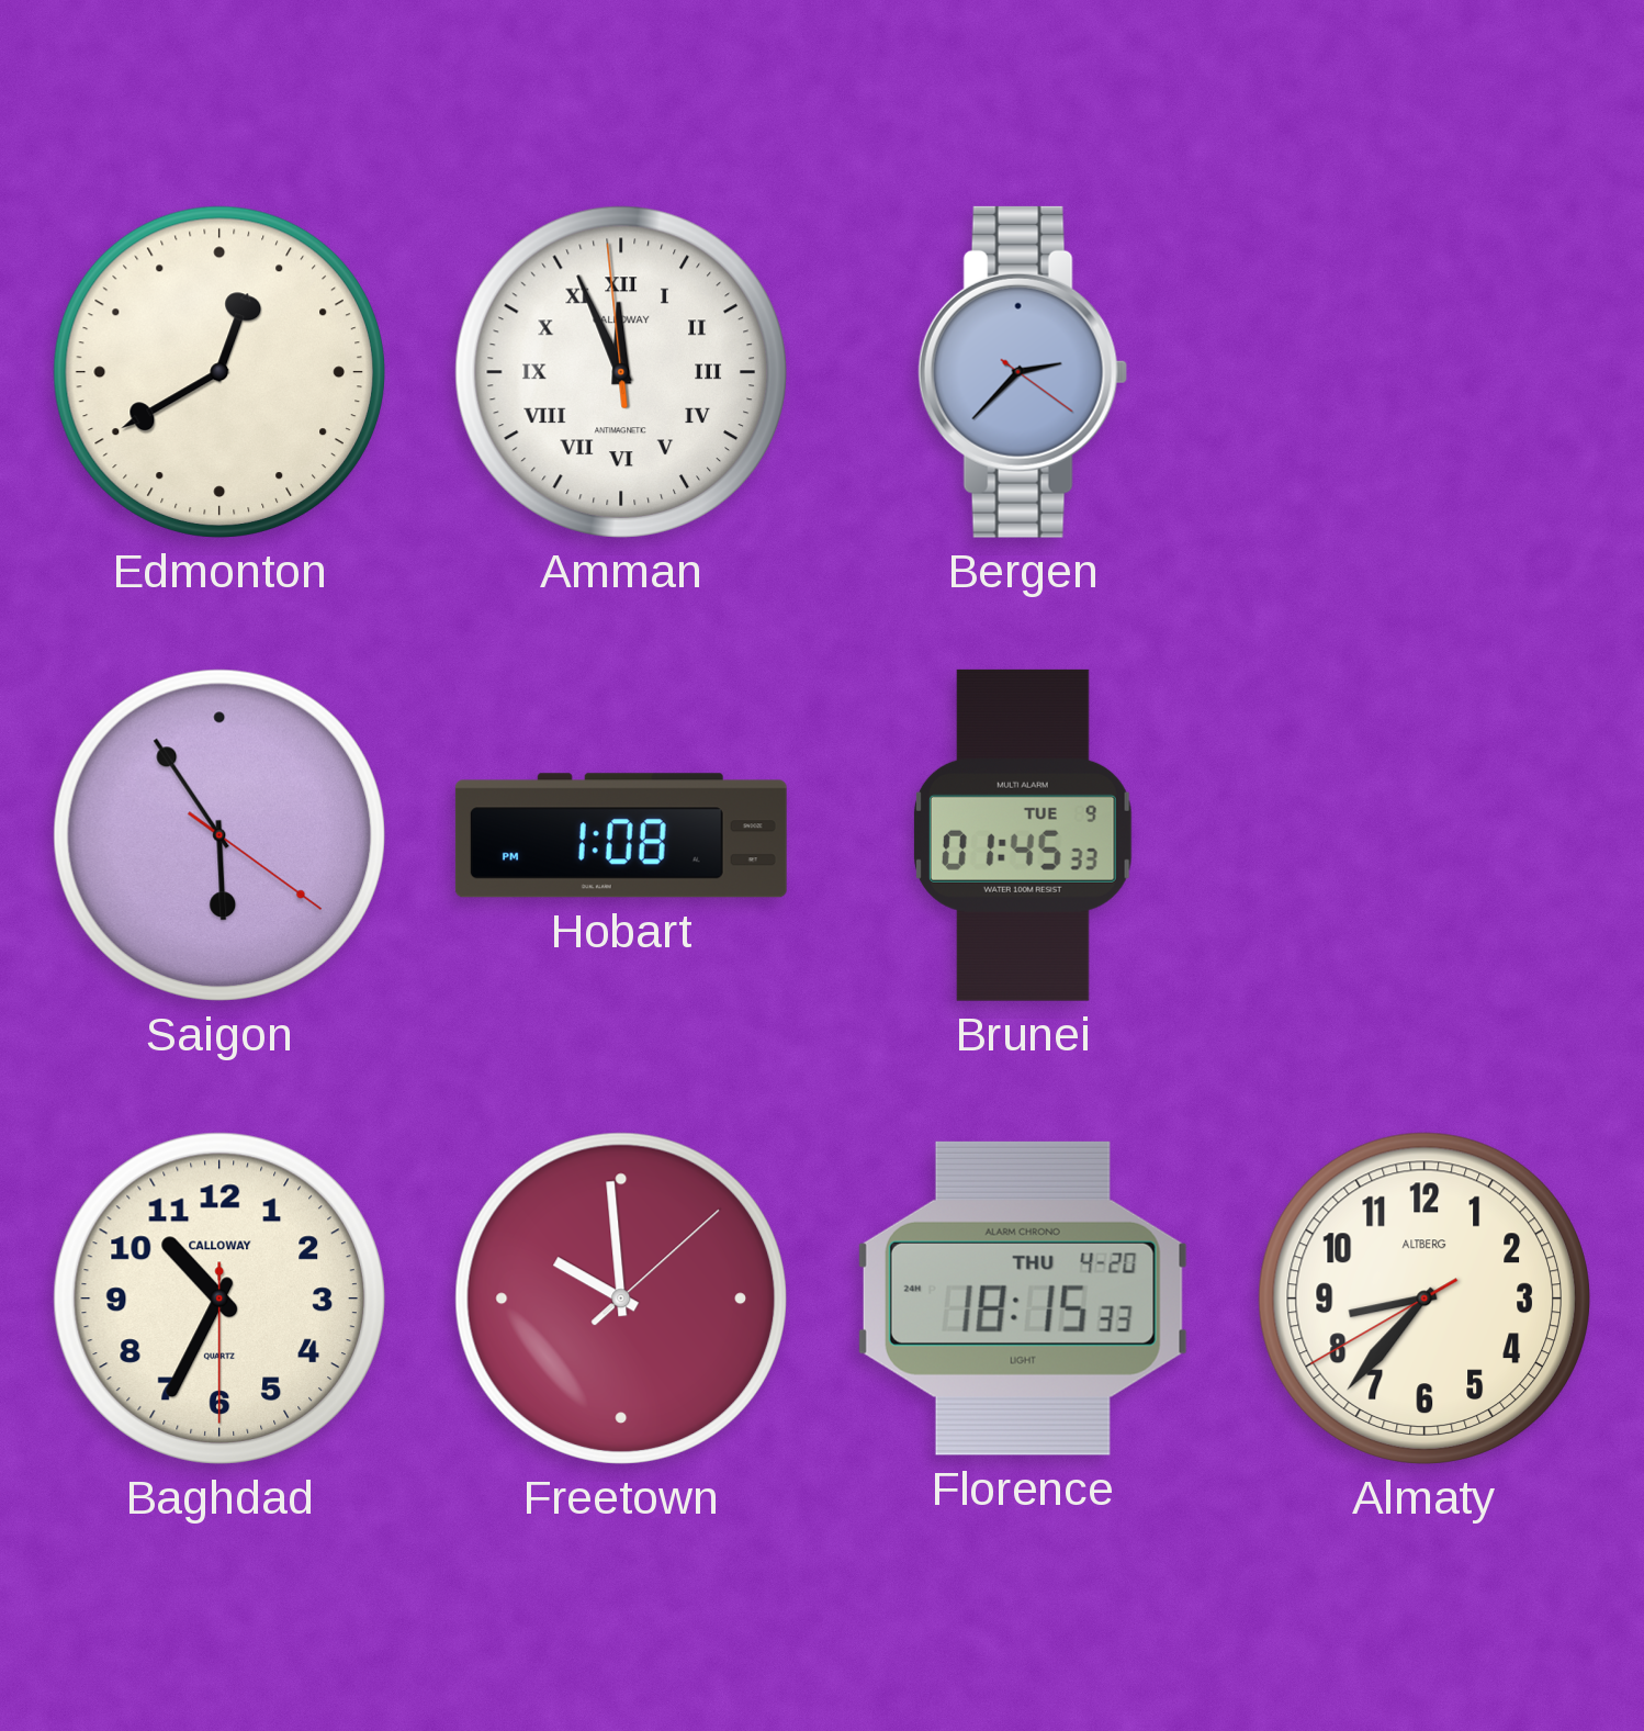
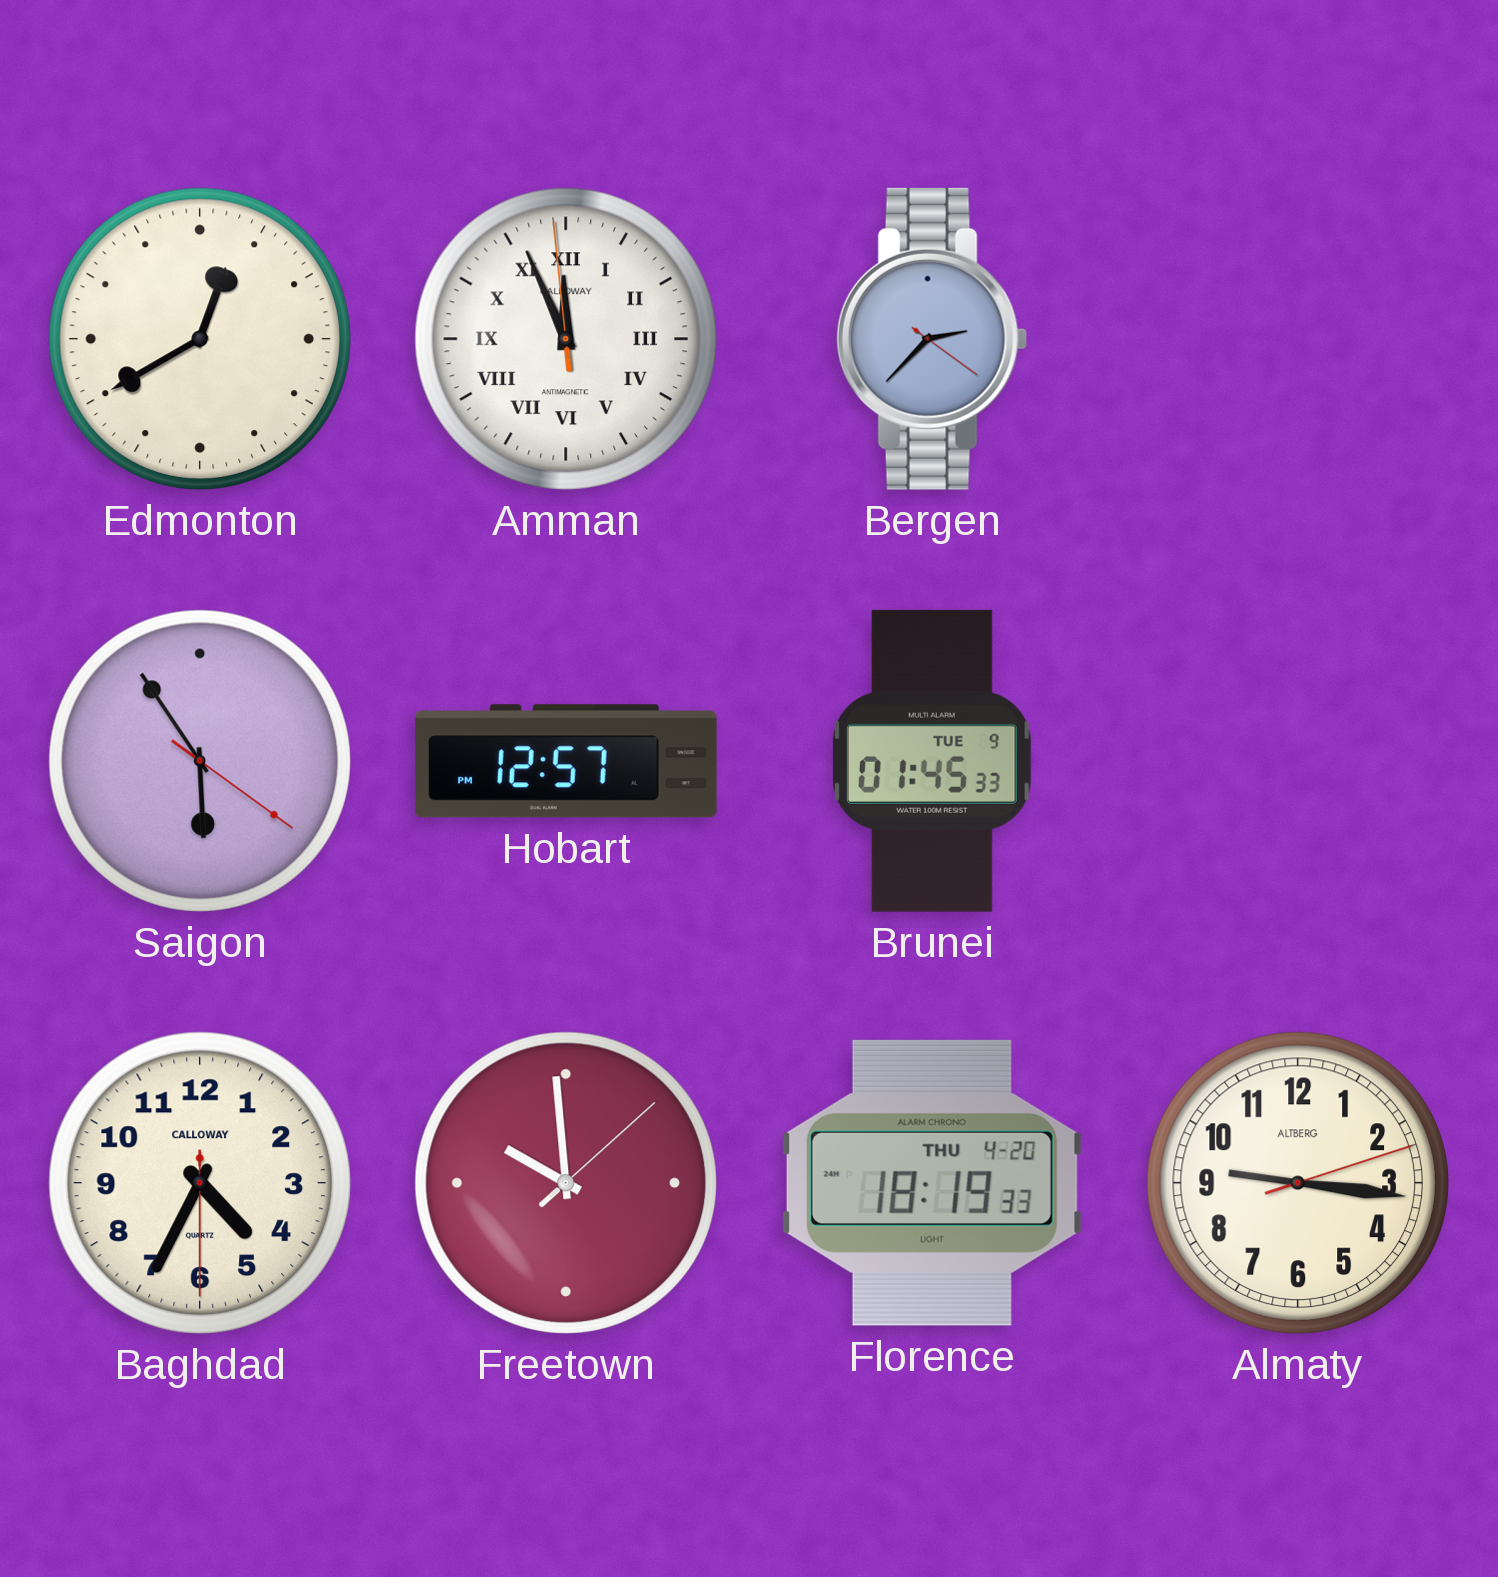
Hobart: 1:08 -> 12:57
Baghdad: 10:34 -> 4:34
Florence: 18:15 -> 18:19
Almaty: 8:36 -> 9:16
